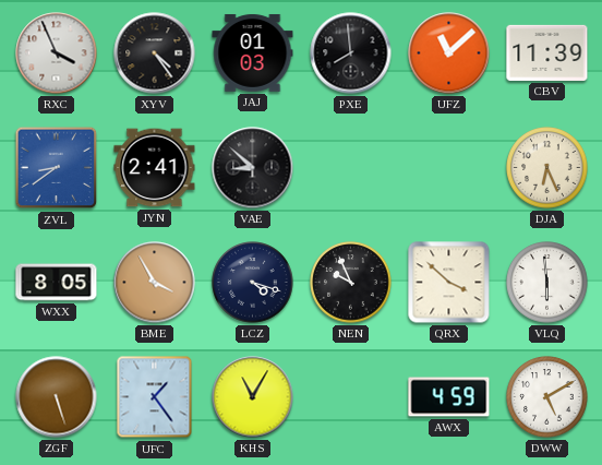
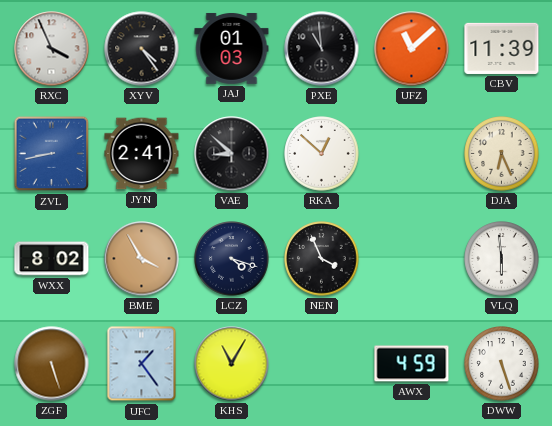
PXE: 7:59 -> 10:59
ZVL: 8:39 -> 8:43
RKA: none -> 12:52
WXX: 8:05 -> 8:02
NEN: 9:56 -> 3:56
QRX: 3:52 -> none
DWW: 5:10 -> 5:27
